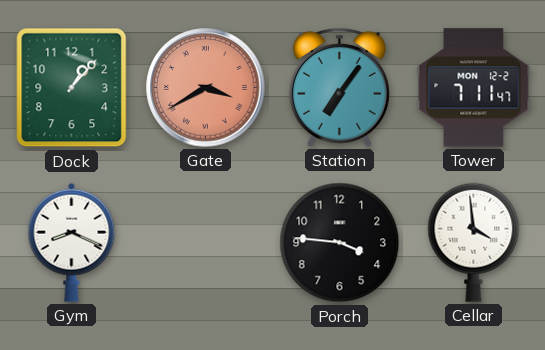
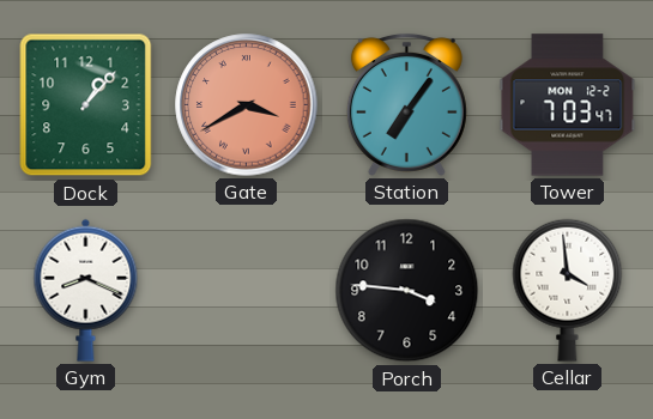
Tower: 7:11 -> 7:03
